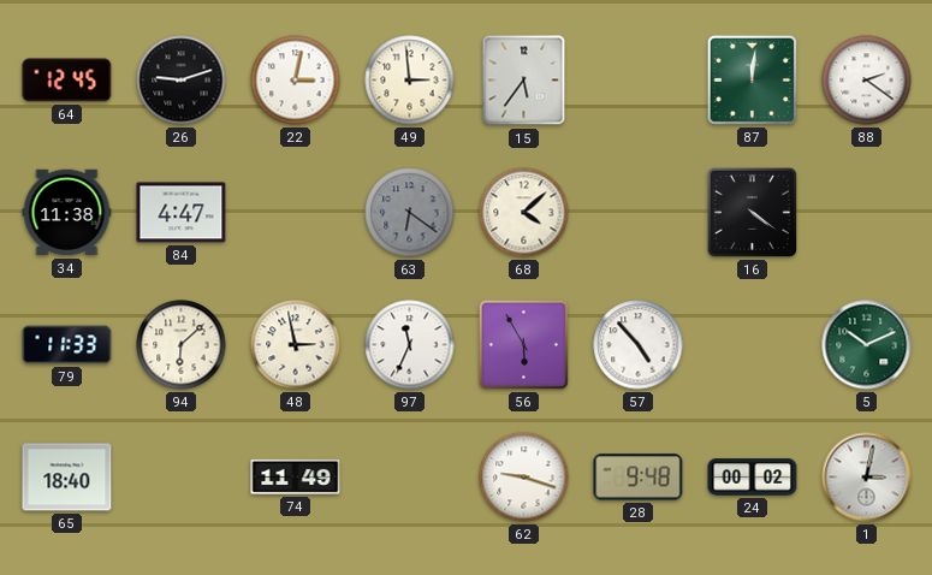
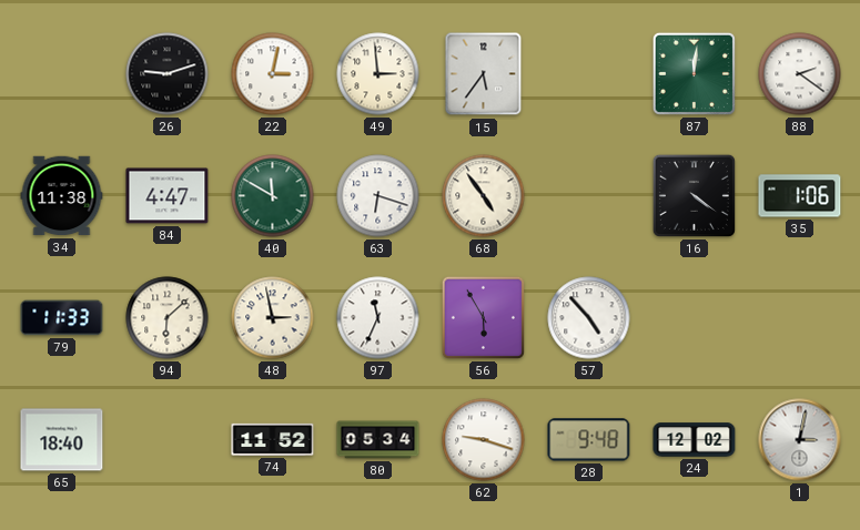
64: 12:45 -> none
40: none -> 11:50
63: 6:21 -> 6:18
63 dial: grey -> white
68: 4:08 -> 4:54
35: none -> 1:06
5: 10:11 -> none
74: 11:49 -> 11:52
80: none -> 05:34
24: 00:02 -> 12:02
